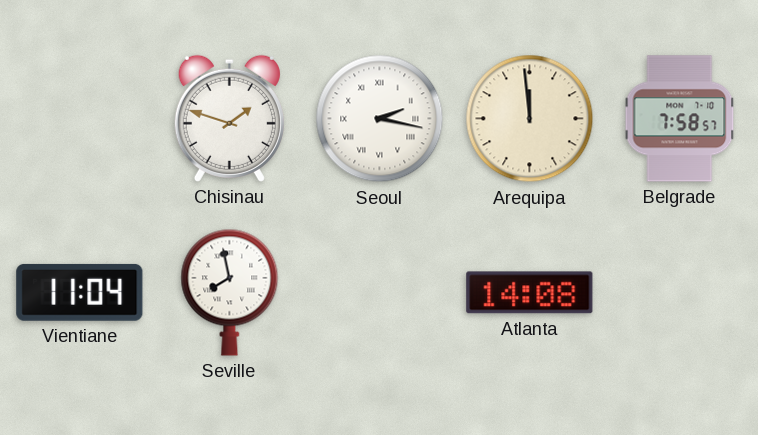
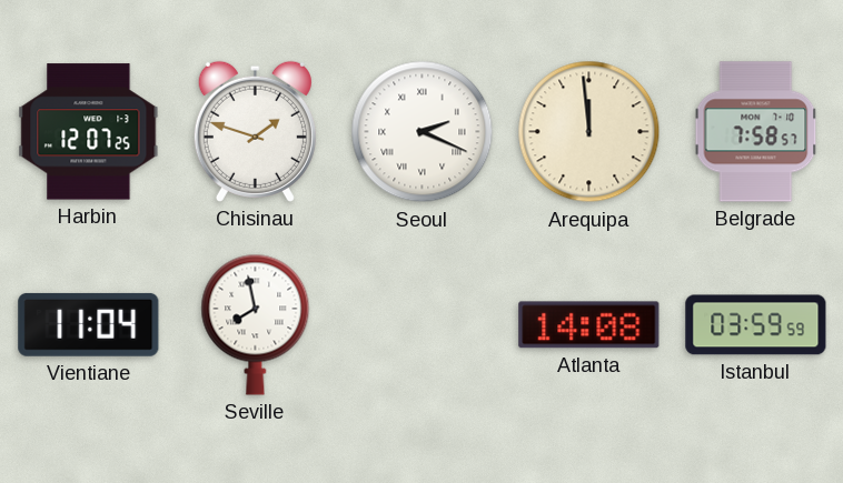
Harbin: none -> 12:07
Seoul: 2:17 -> 2:19
Istanbul: none -> 03:59
